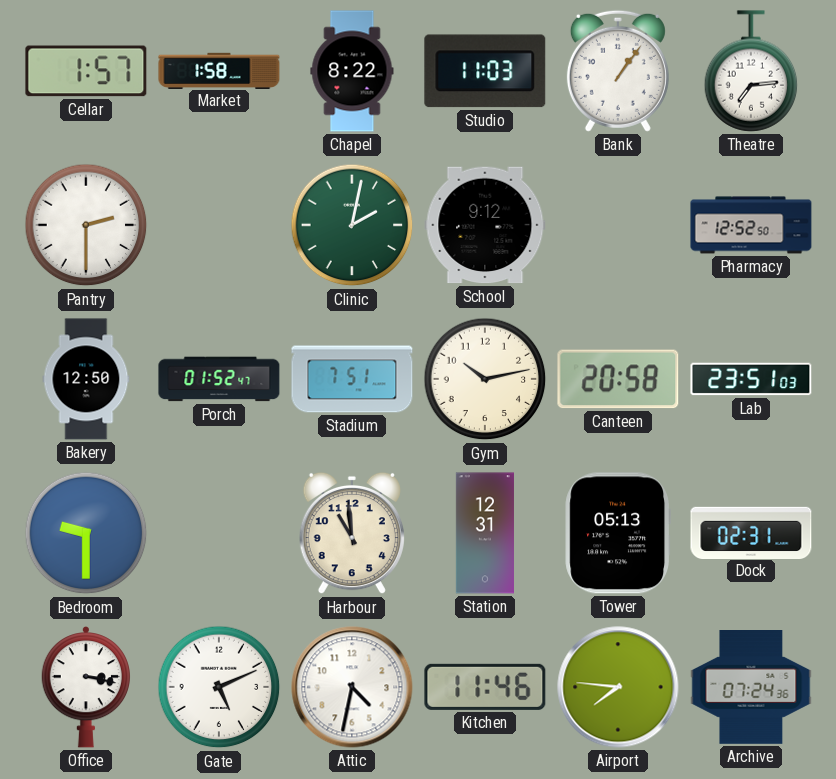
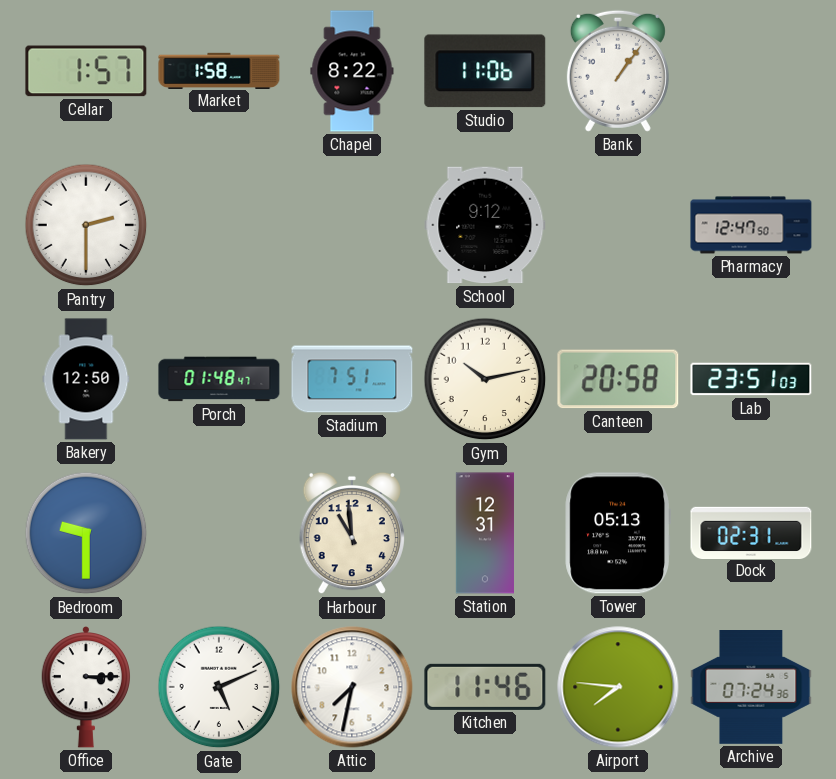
Studio: 11:03 -> 11:06
Theatre: 7:14 -> none
Clinic: 2:02 -> none
Pharmacy: 12:52 -> 12:47
Porch: 01:52 -> 01:48
Office: 3:17 -> 3:15
Attic: 4:32 -> 7:32
